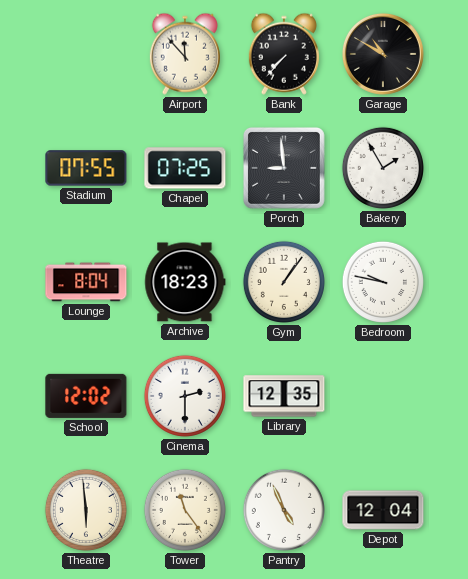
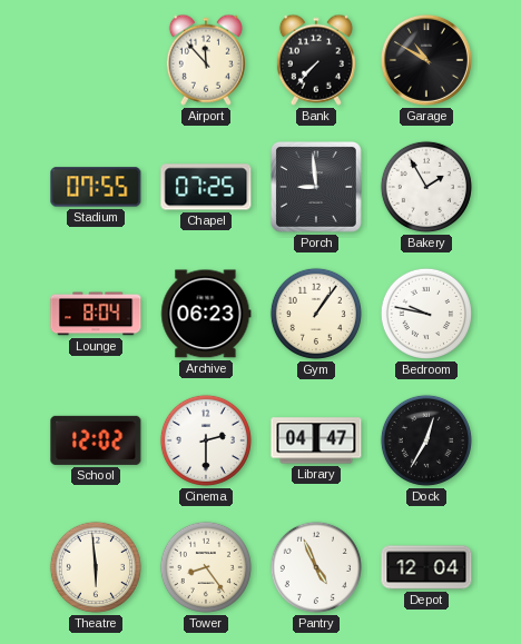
Archive: 18:23 -> 06:23
Library: 12:35 -> 04:47
Dock: none -> 12:35
Tower: 11:24 -> 8:24
